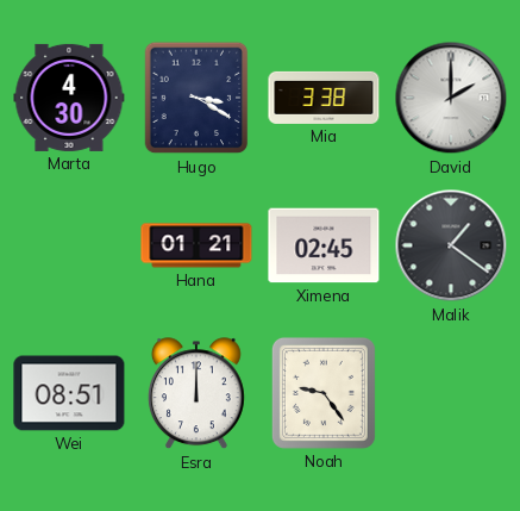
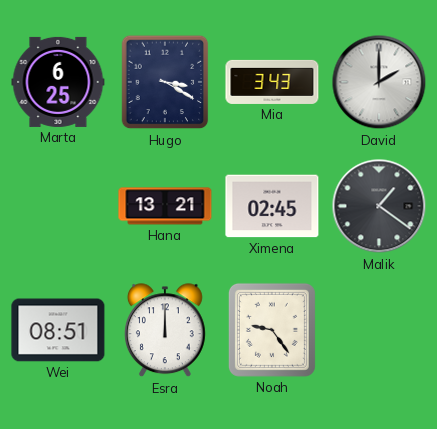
Marta: 4:30 -> 6:25
Mia: 3:38 -> 3:43
Hana: 01:21 -> 13:21
